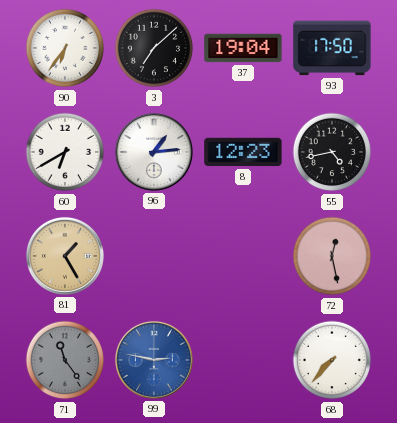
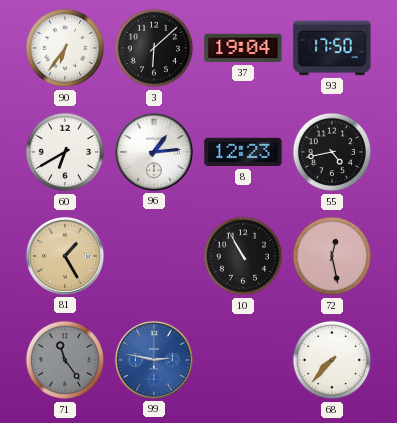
3: 7:08 -> 6:08
10: none -> 10:55
